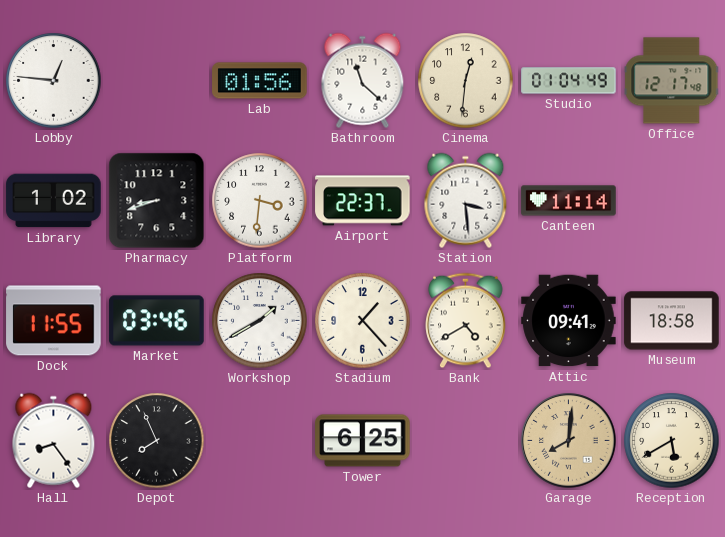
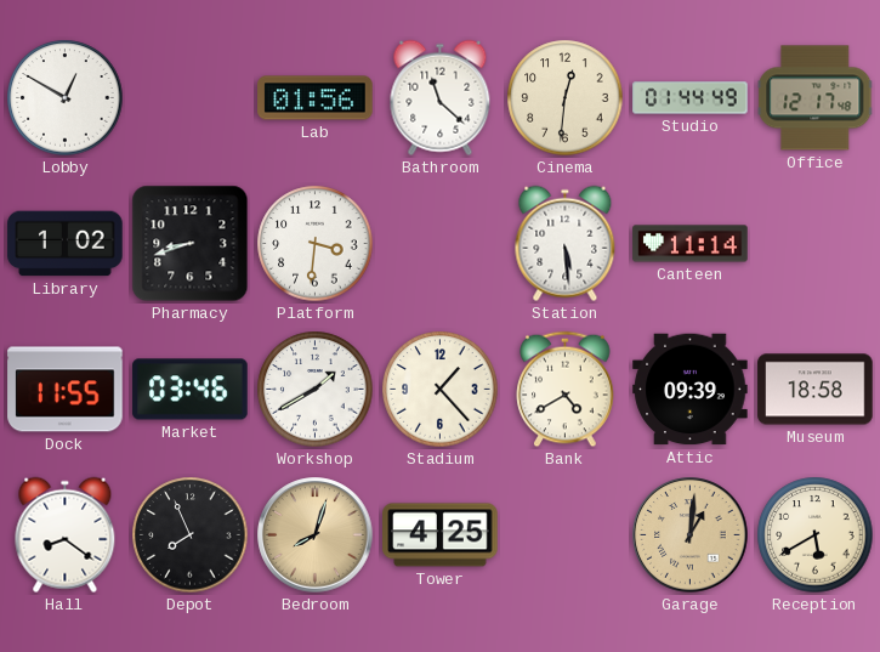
Lobby: 12:46 -> 12:50
Studio: 01:04 -> 01:44
Airport: 22:37 -> none
Station: 3:29 -> 5:29
Attic: 09:41 -> 09:39
Hall: 8:24 -> 8:21
Bedroom: none -> 8:03
Tower: 6:25 -> 4:25
Garage: 8:01 -> 1:01
